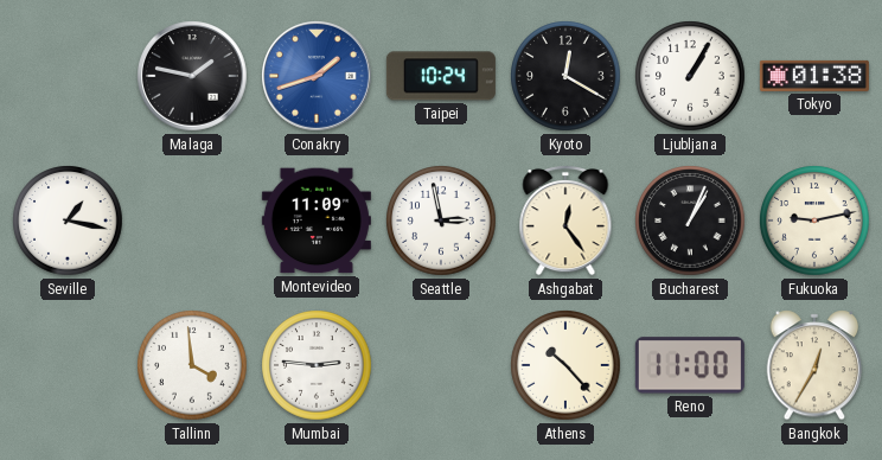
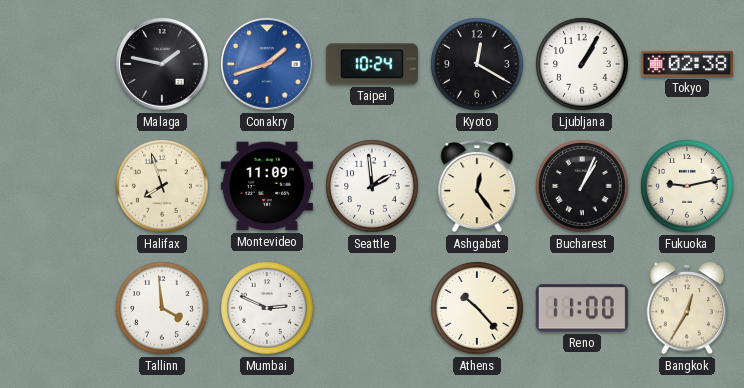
Tokyo: 01:38 -> 02:38
Seville: 1:17 -> none
Halifax: none -> 7:57
Seattle: 2:58 -> 1:59
Mumbai: 2:46 -> 2:49
